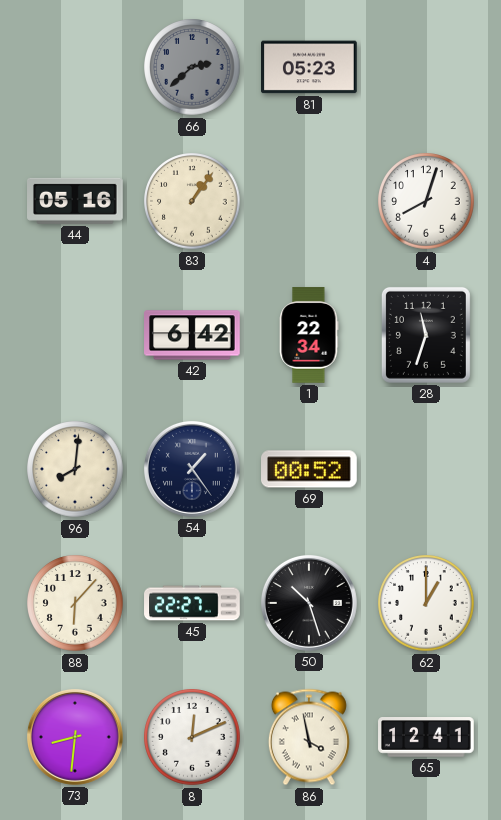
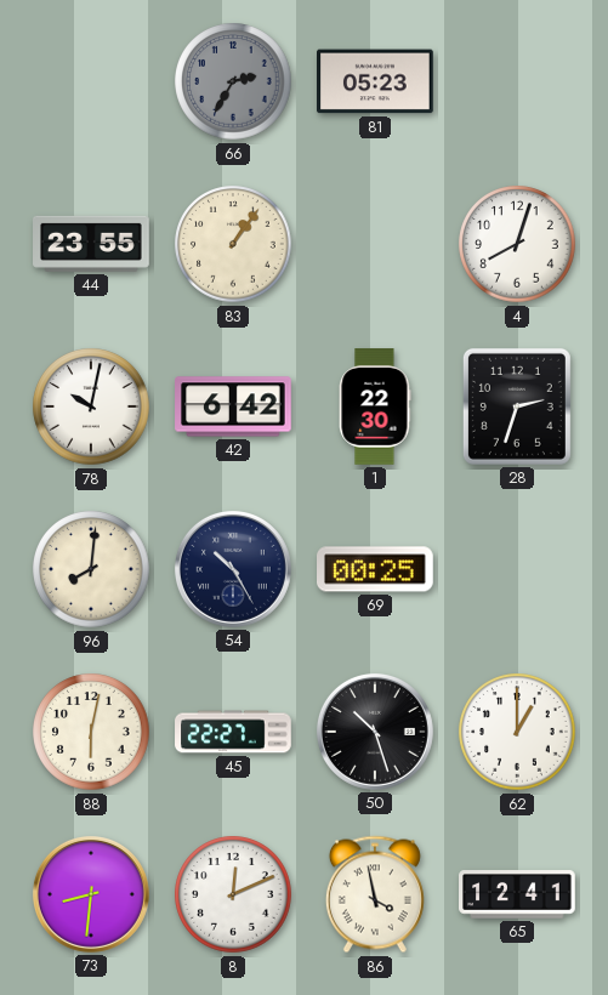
66: 2:38 -> 2:35
44: 05:16 -> 23:55
78: none -> 10:02
1: 22:34 -> 22:30
28: 11:33 -> 2:33
54: 1:24 -> 10:25
69: 00:52 -> 00:25
88: 6:07 -> 6:02
